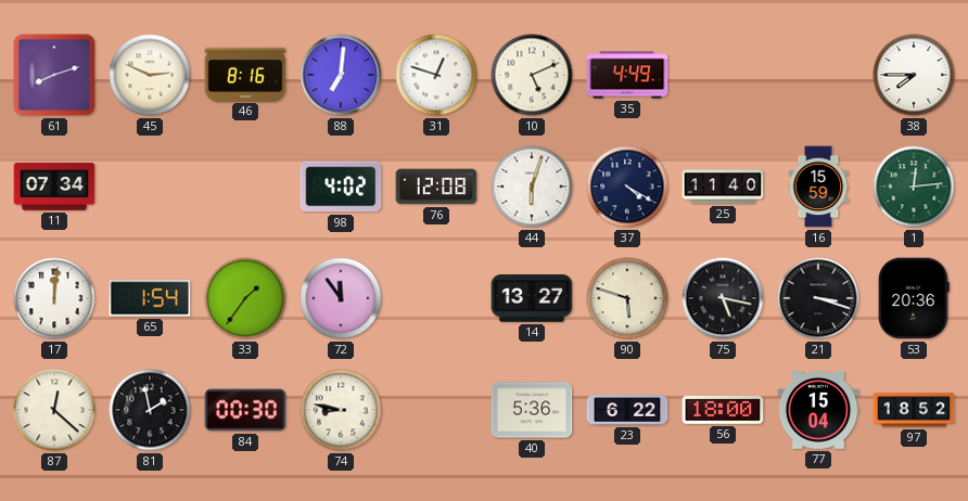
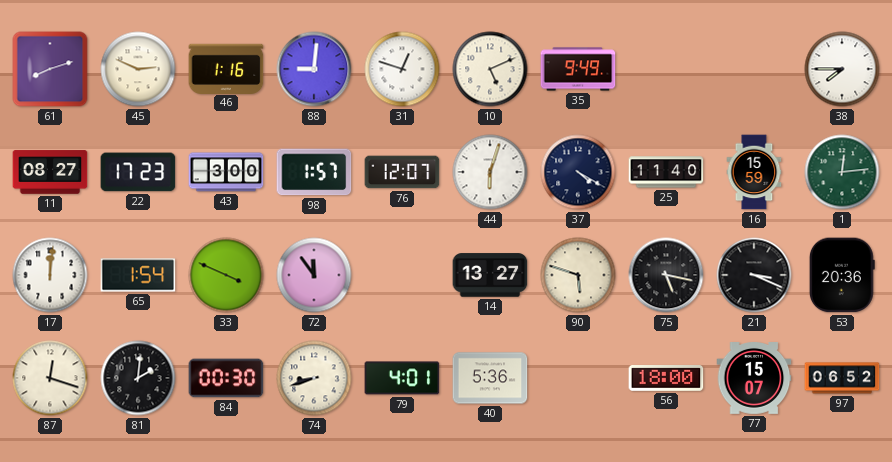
46: 8:16 -> 1:16
88: 7:01 -> 9:01
35: 4:49 -> 9:49
11: 07:34 -> 08:27
22: none -> 17:23
43: none -> 3:00
98: 4:02 -> 1:57
76: 12:08 -> 12:07
33: 1:36 -> 3:49
21: 3:18 -> 3:19
87: 12:22 -> 12:18
81: 1:58 -> 2:01
74: 8:47 -> 8:42
79: none -> 4:01
23: 6:22 -> none
77: 15:04 -> 15:07
97: 18:52 -> 06:52
